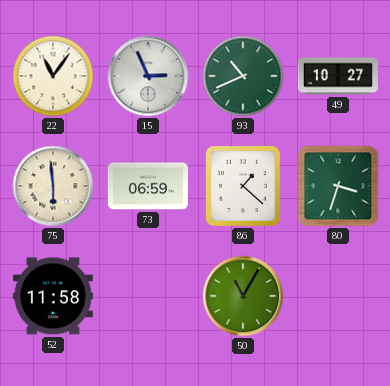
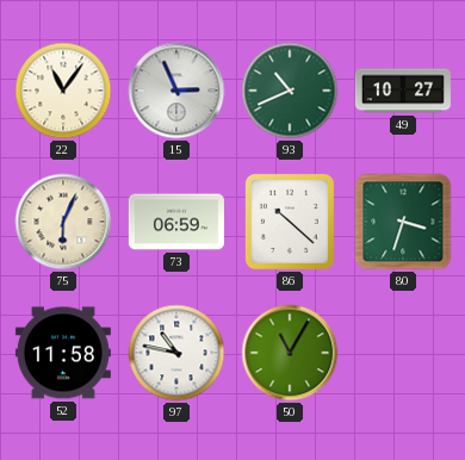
75: 5:59 -> 6:04
86: 1:22 -> 10:22
97: none -> 10:47
